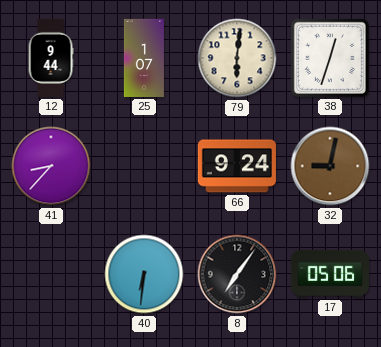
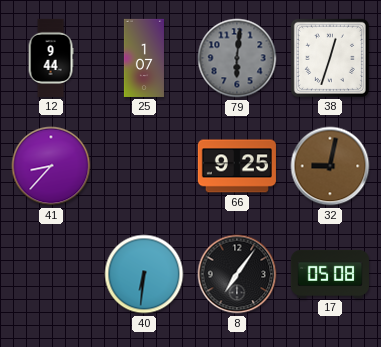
79 dial: cream -> grey
66: 9:24 -> 9:25
17: 05:06 -> 05:08
